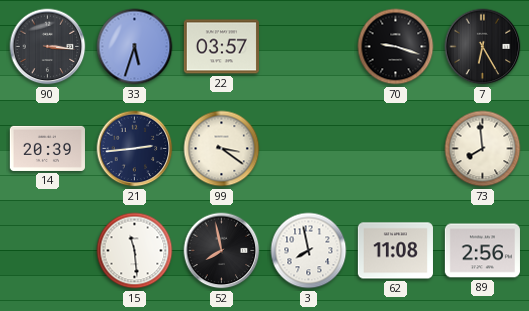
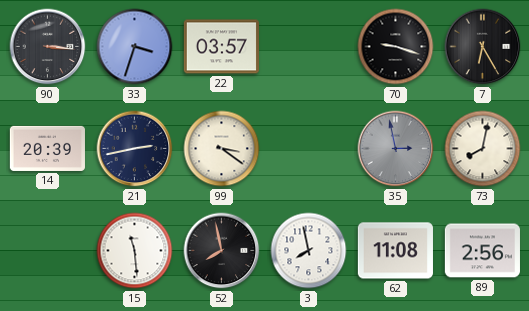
33: 5:33 -> 3:33
21: 2:44 -> 2:43
35: none -> 2:58
73: 7:59 -> 8:02
